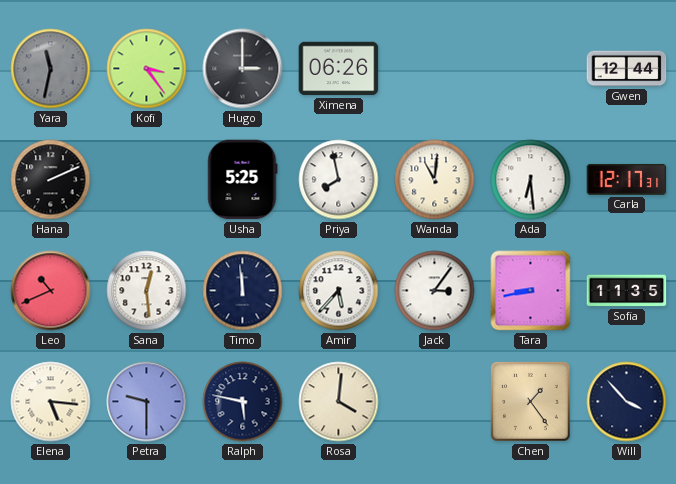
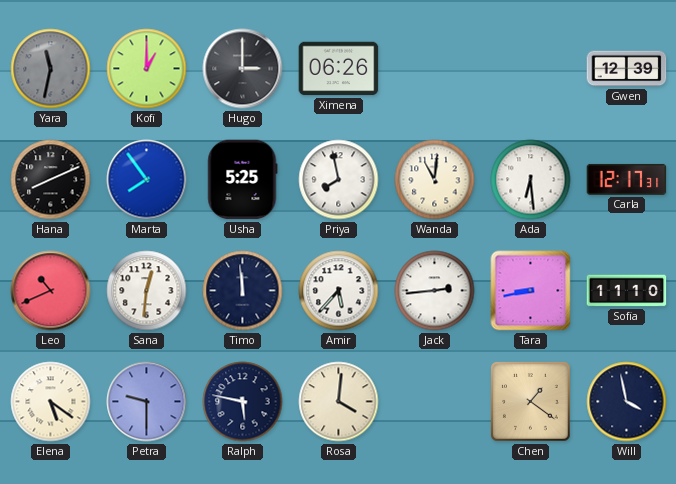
Kofi: 3:24 -> 1:00
Gwen: 12:44 -> 12:39
Hana: 2:11 -> 8:11
Marta: none -> 7:54
Sana: 12:29 -> 12:31
Jack: 3:06 -> 2:44
Sofia: 11:35 -> 11:10
Elena: 5:16 -> 5:21
Chen: 1:24 -> 1:21
Will: 3:53 -> 3:58
